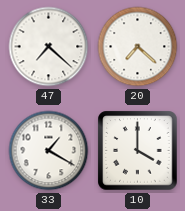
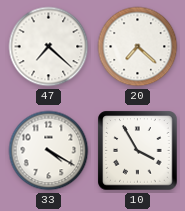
33: 1:20 -> 4:20
10: 4:00 -> 3:55
